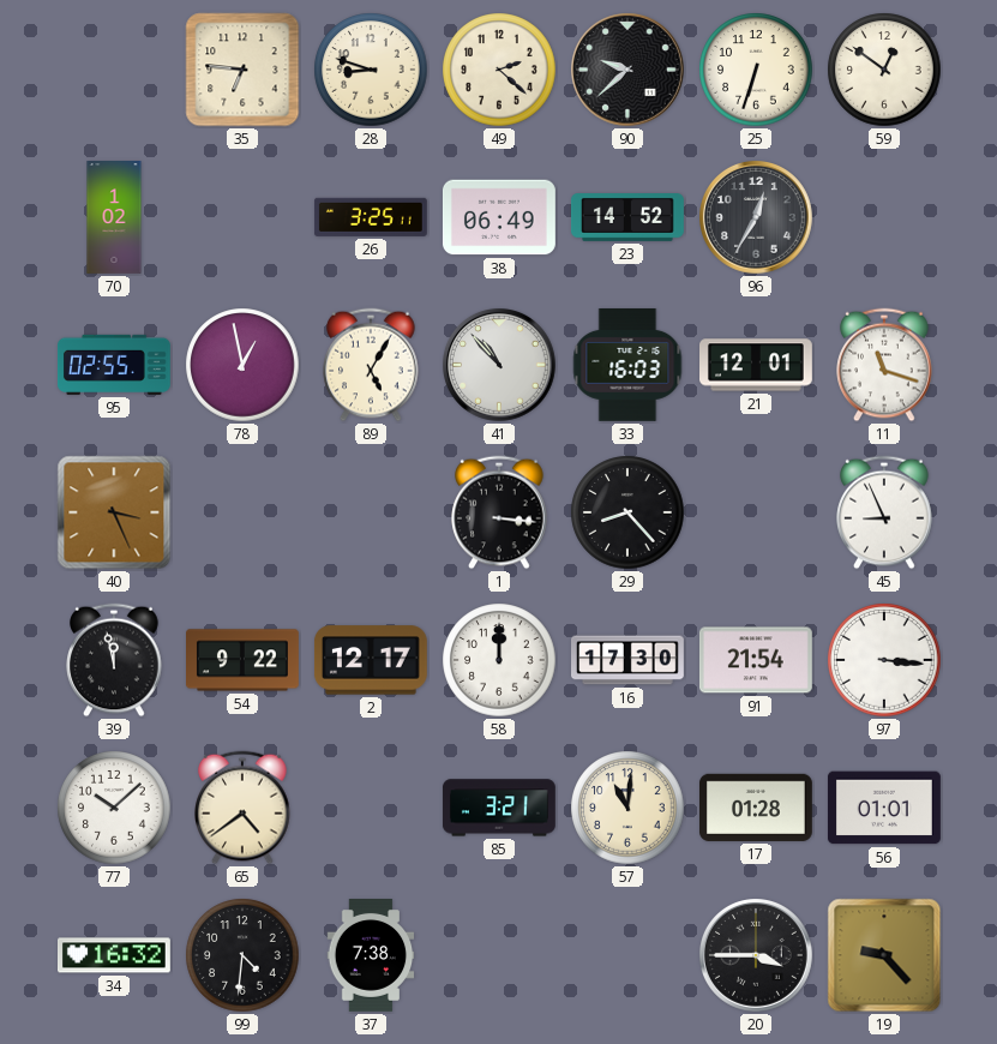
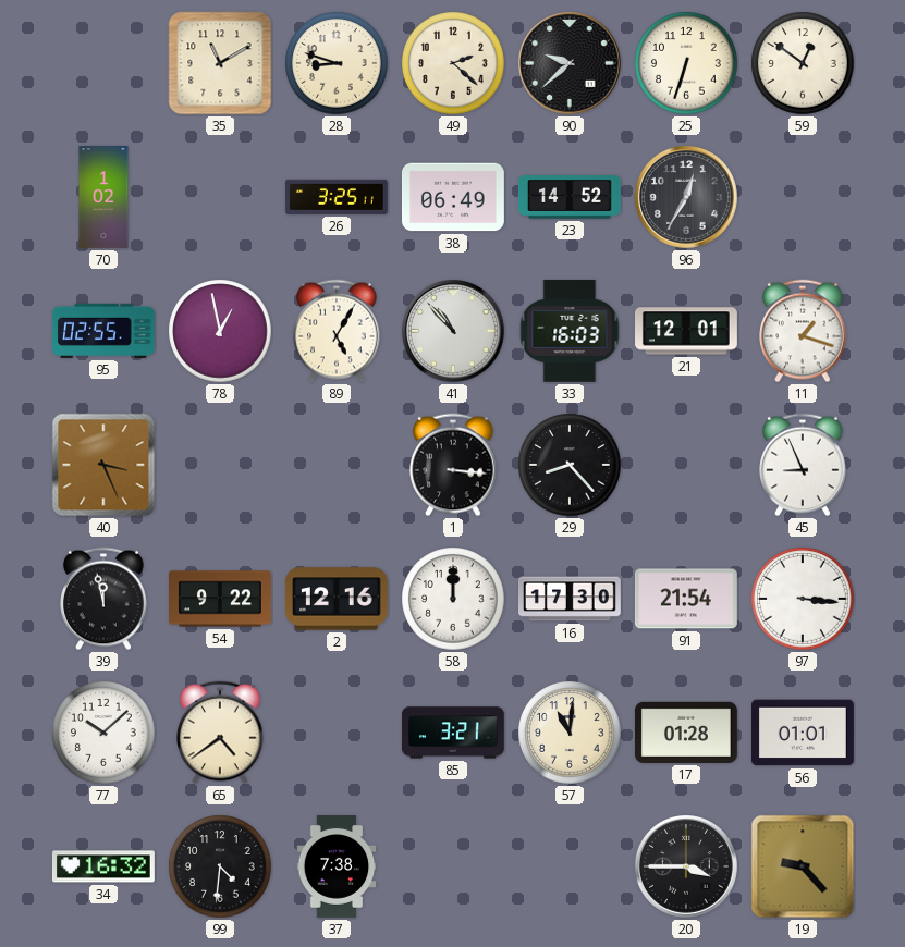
35: 6:46 -> 11:10
11: 11:18 -> 1:18
2: 12:17 -> 12:16
